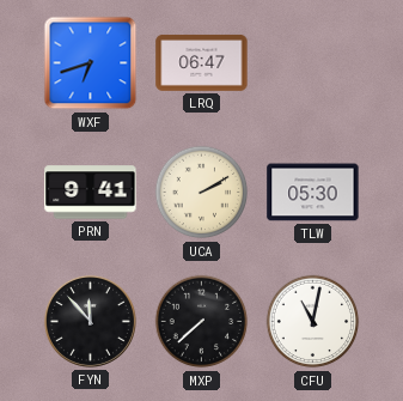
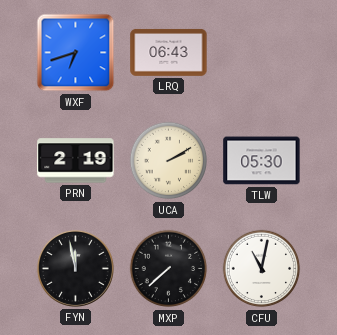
LRQ: 06:47 -> 06:43
PRN: 9:41 -> 2:19
FYN: 11:53 -> 11:58
